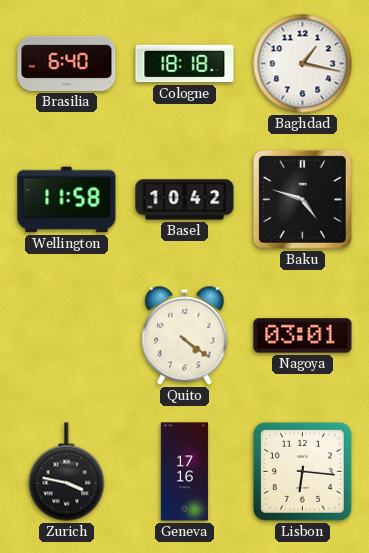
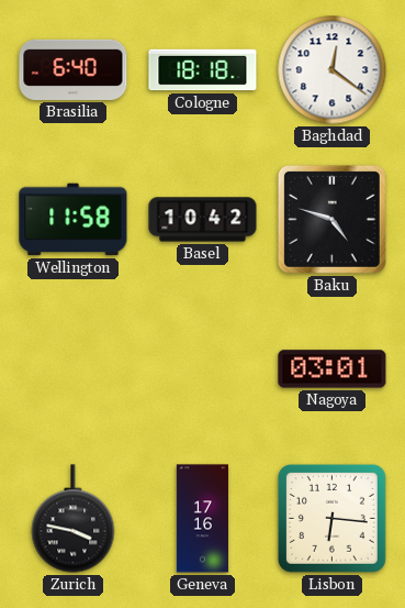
Baghdad: 1:17 -> 12:21
Quito: 4:21 -> none
